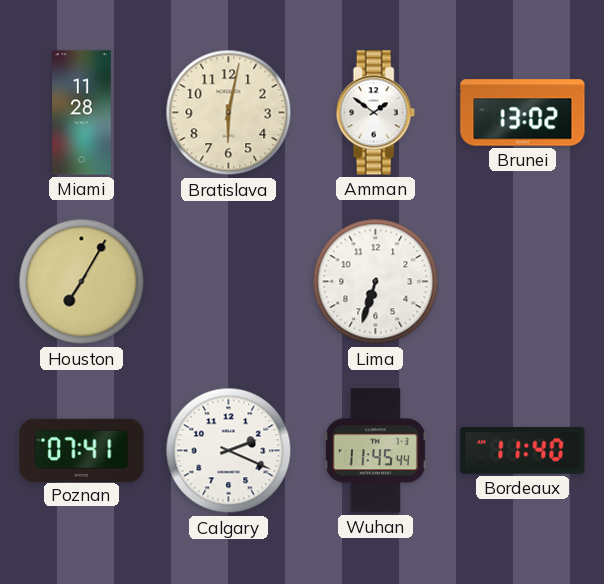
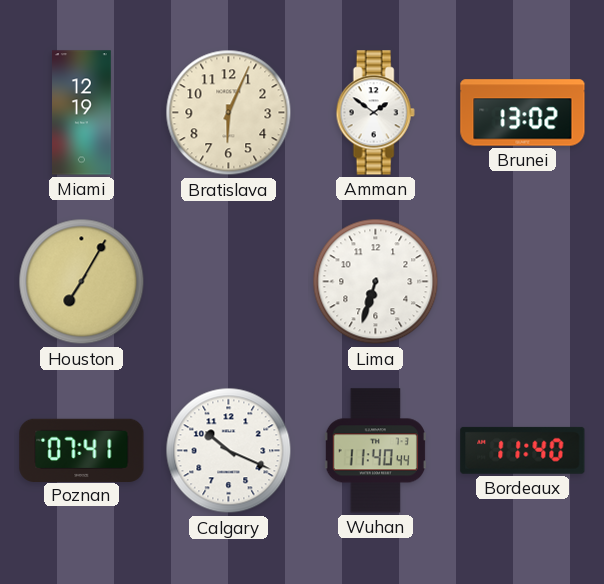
Miami: 11:28 -> 12:19
Bratislava: 6:02 -> 6:04
Calgary: 2:19 -> 10:19
Wuhan: 11:45 -> 11:40
